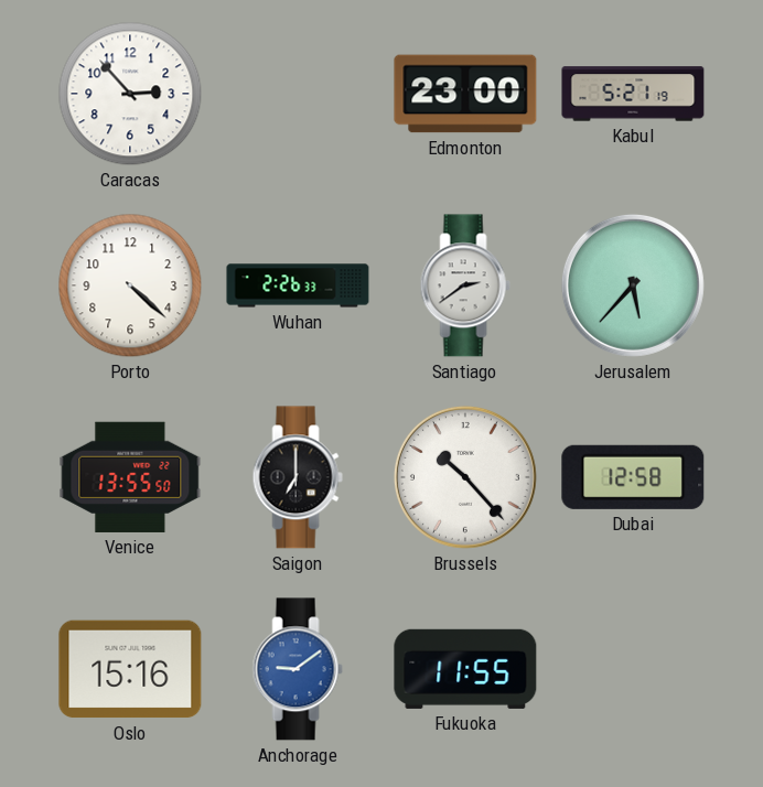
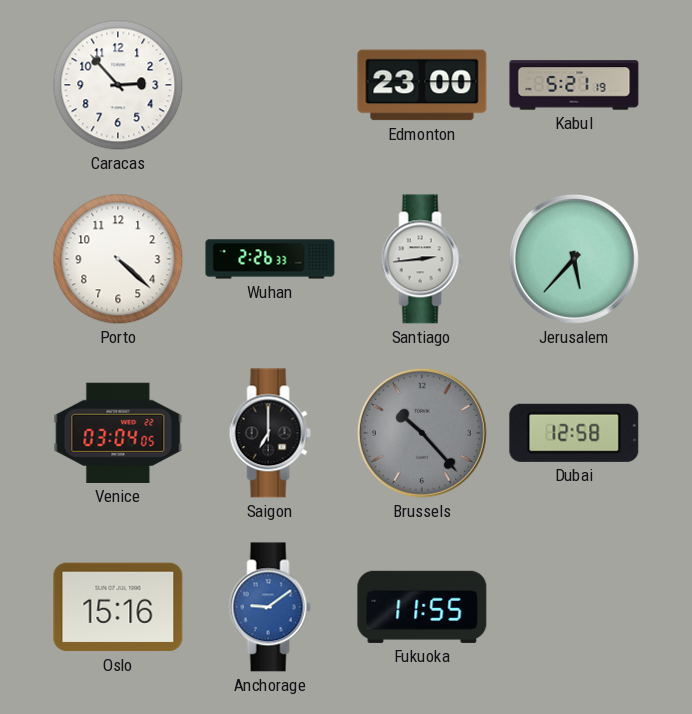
Santiago: 2:39 -> 2:44
Venice: 13:55 -> 03:04
Brussels dial: white -> grey
